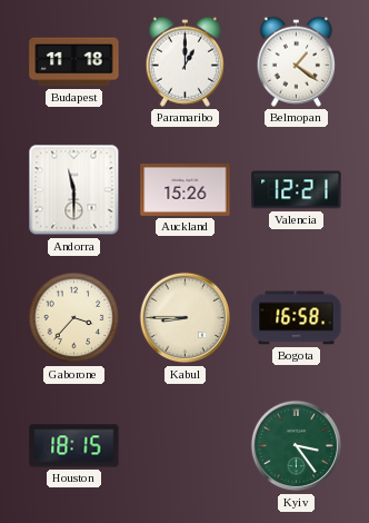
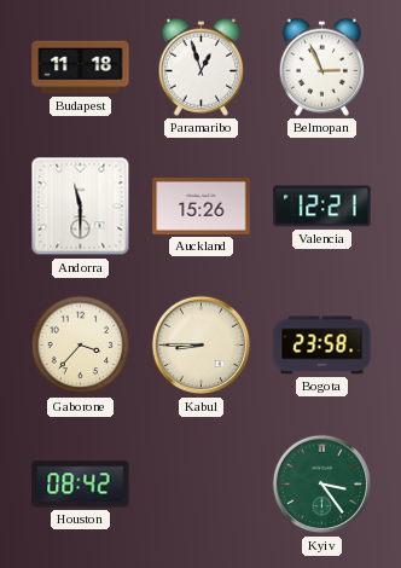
Paramaribo: 1:00 -> 12:57
Belmopan: 1:21 -> 2:56
Bogota: 16:58 -> 23:58
Houston: 18:15 -> 08:42
